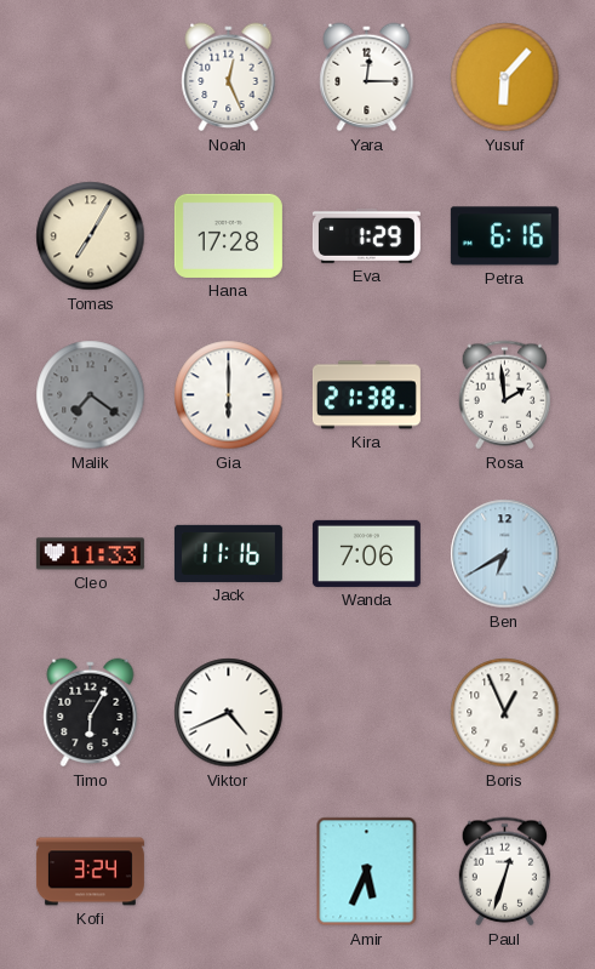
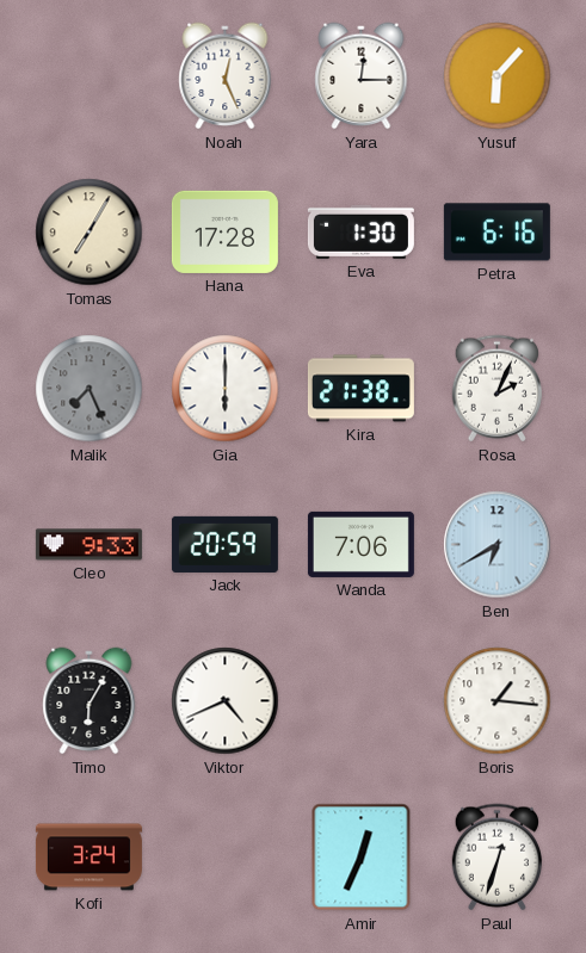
Eva: 1:29 -> 1:30
Malik: 7:21 -> 7:26
Rosa: 1:59 -> 2:04
Cleo: 11:33 -> 9:33
Jack: 11:16 -> 20:59
Boris: 12:56 -> 1:16
Amir: 5:34 -> 12:34
